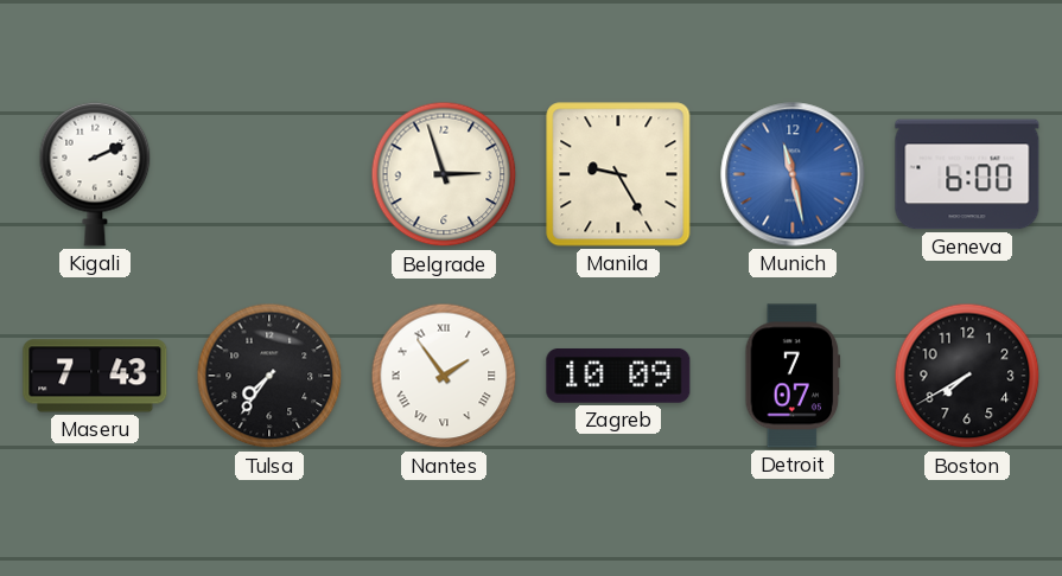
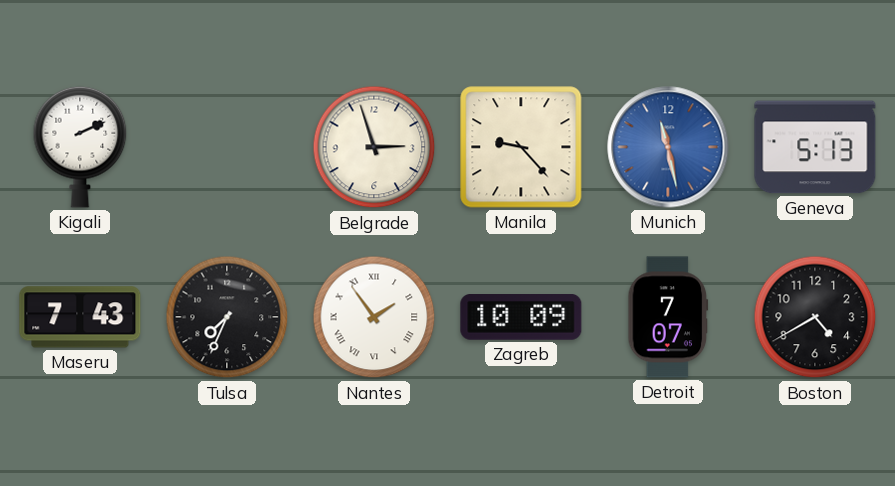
Manila: 9:25 -> 9:23
Geneva: 6:00 -> 5:13
Tulsa: 7:36 -> 7:34
Boston: 7:40 -> 4:40
